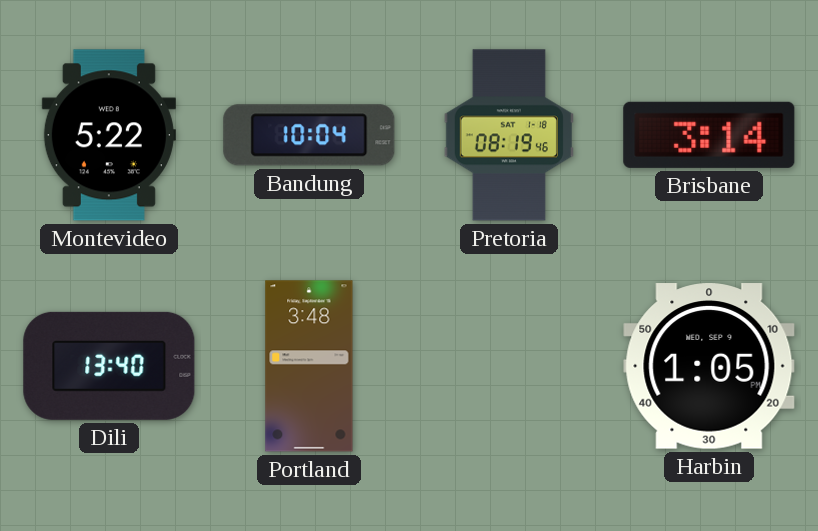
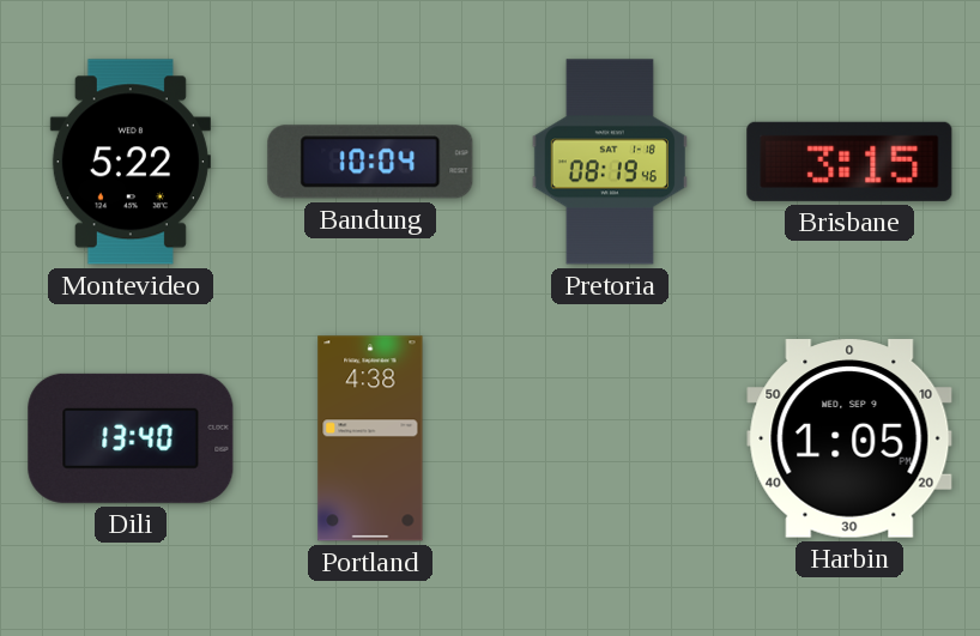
Brisbane: 3:14 -> 3:15
Portland: 3:48 -> 4:38
